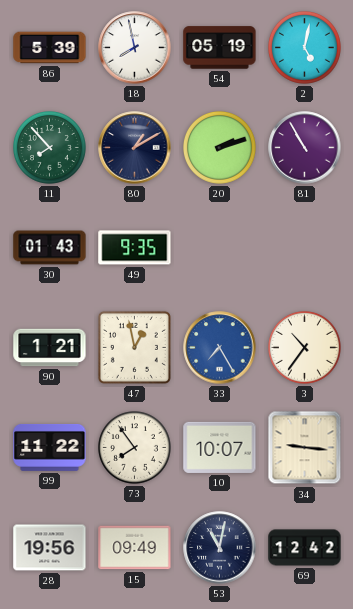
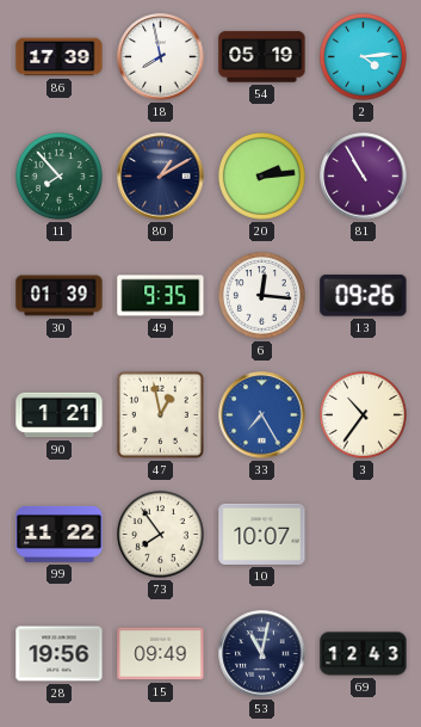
86: 5:39 -> 17:39
2: 5:02 -> 4:14
20: 2:12 -> 2:14
30: 01:43 -> 01:39
6: none -> 12:16
13: none -> 09:26
34: 9:16 -> none
69: 12:42 -> 12:43
